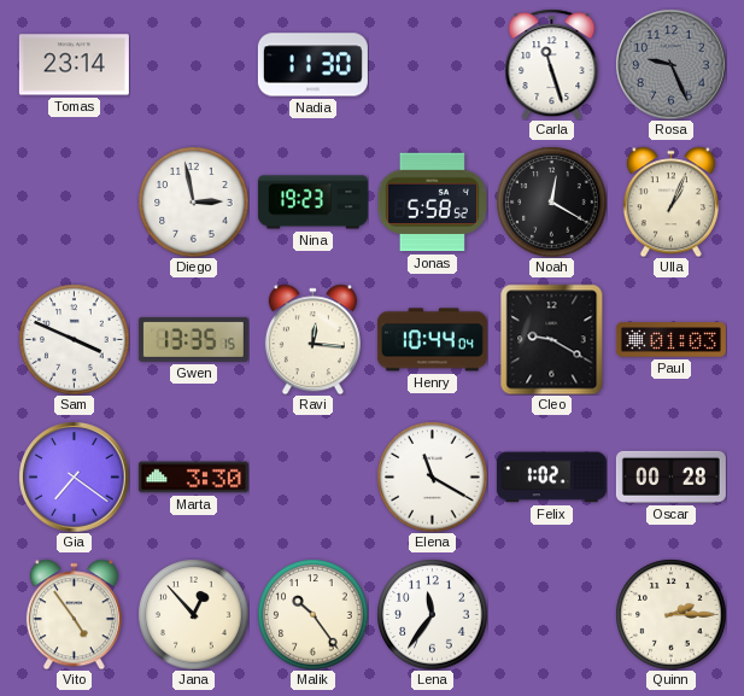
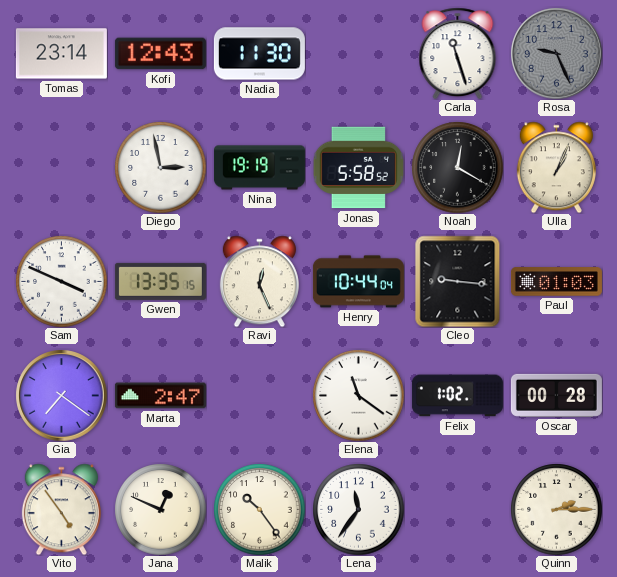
Kofi: none -> 12:43
Nina: 19:23 -> 19:19
Ravi: 12:16 -> 12:26
Cleo: 9:20 -> 9:16
Marta: 3:30 -> 2:47
Elena: 11:20 -> 11:21
Jana: 12:53 -> 12:49
